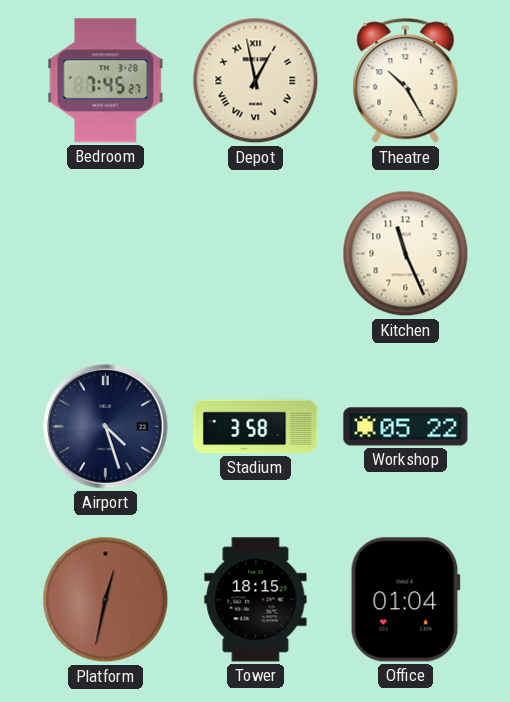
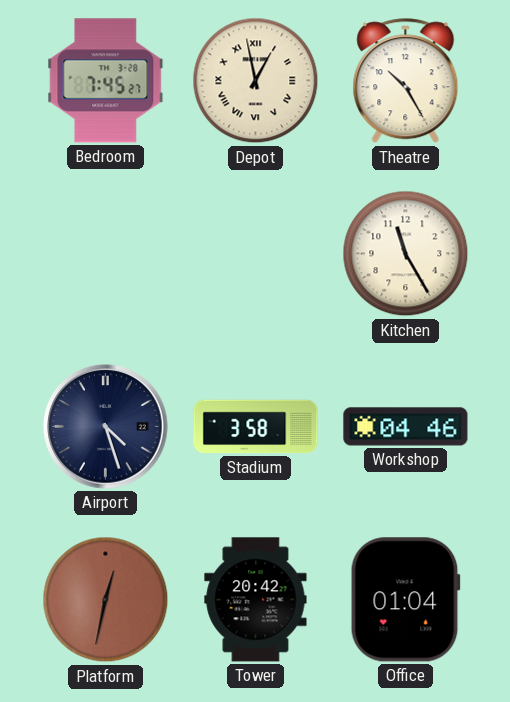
Kitchen: 11:26 -> 11:25
Workshop: 05:22 -> 04:46
Tower: 18:15 -> 20:42
